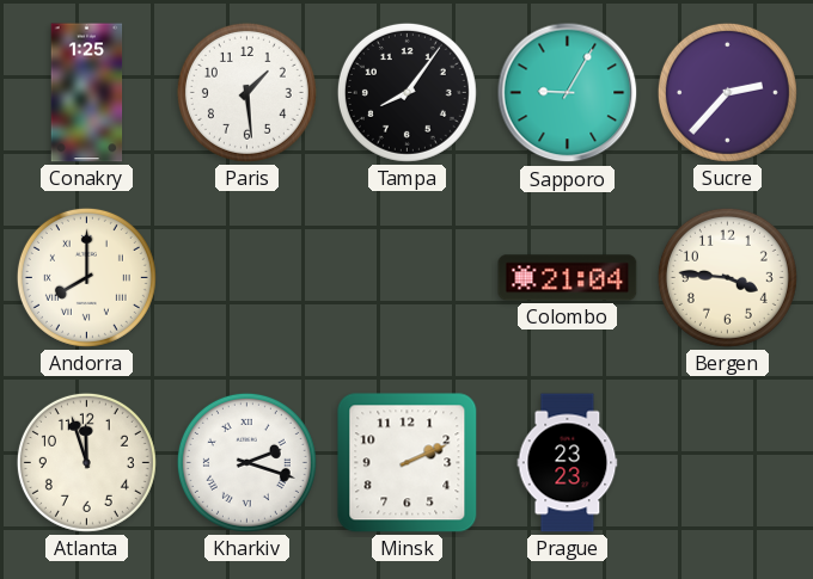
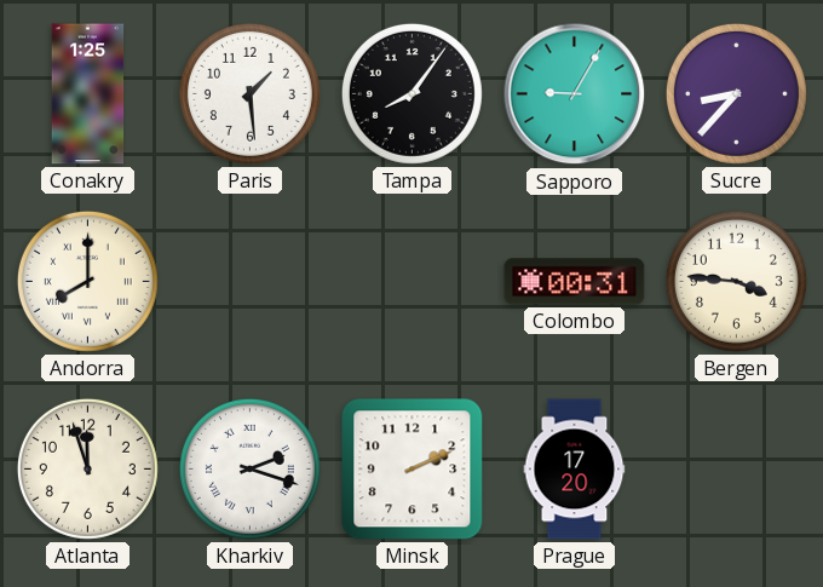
Sucre: 2:37 -> 8:37
Colombo: 21:04 -> 00:31
Prague: 23:23 -> 17:20
